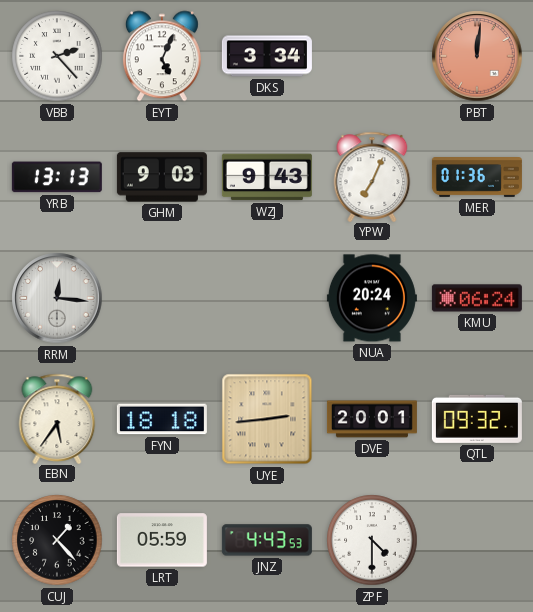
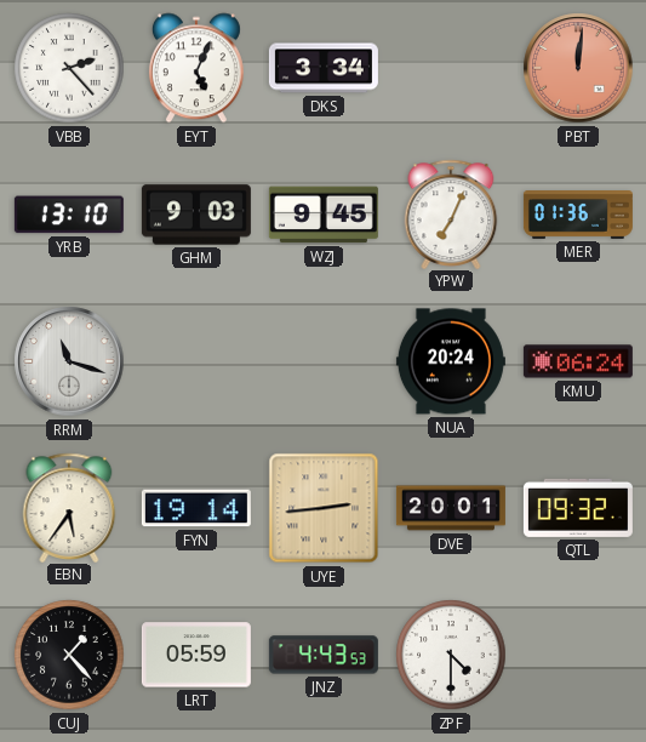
YRB: 13:13 -> 13:10
WZJ: 9:43 -> 9:45
RRM: 12:16 -> 11:18
FYN: 18:18 -> 19:14
